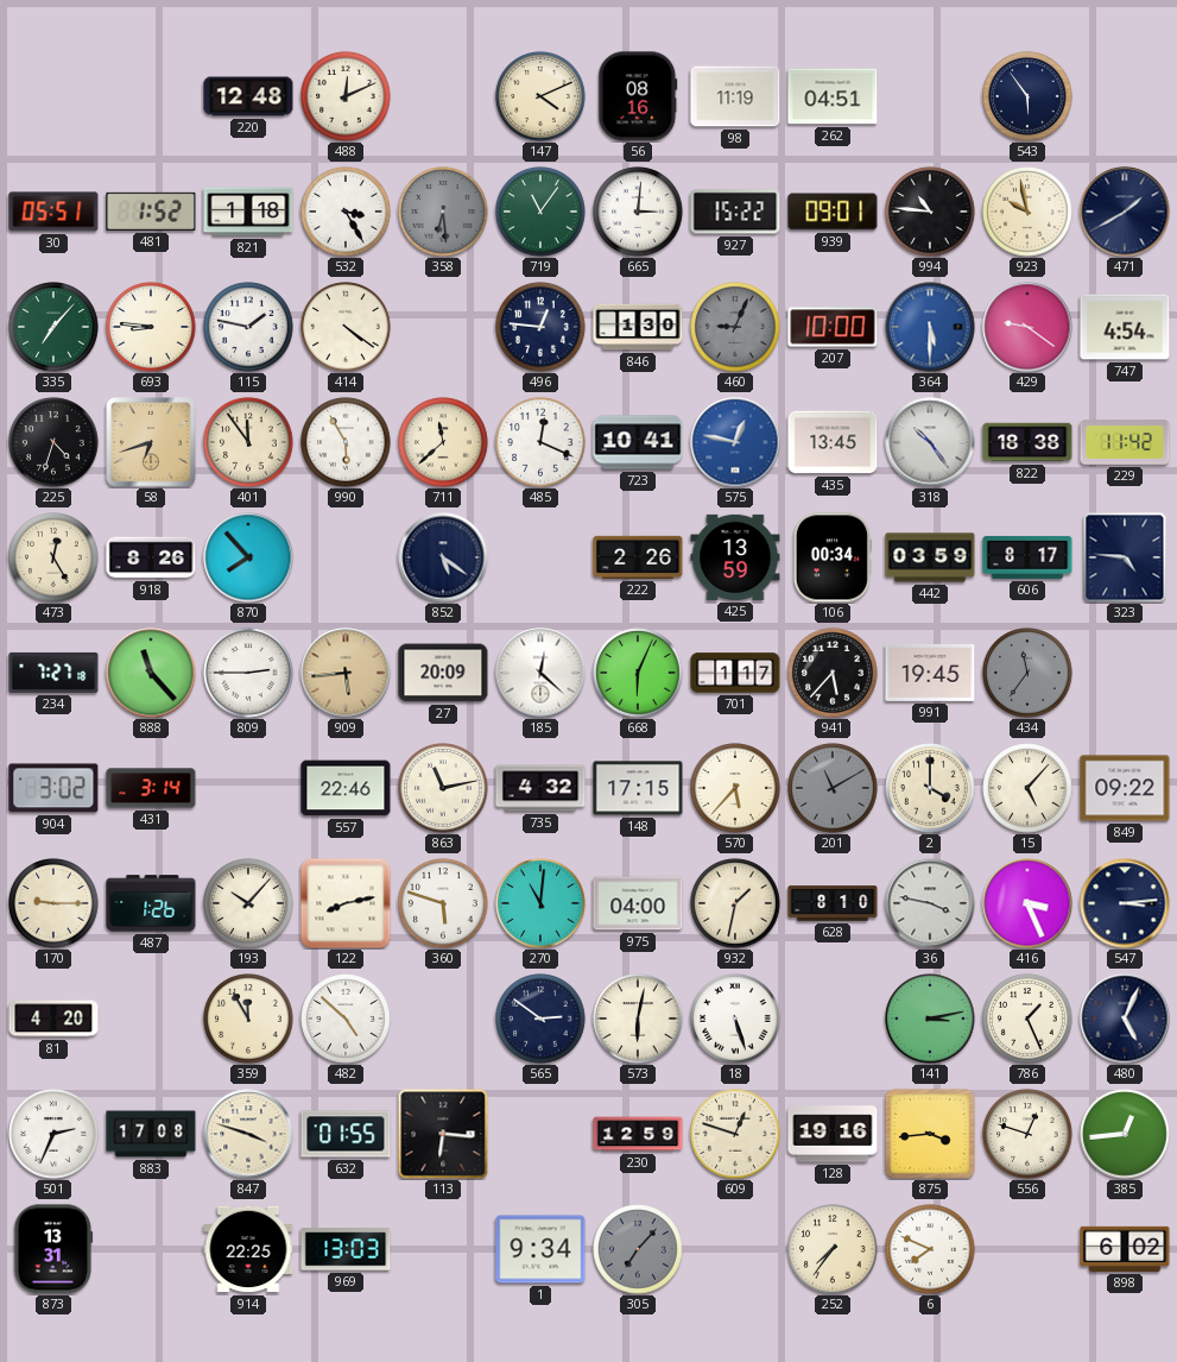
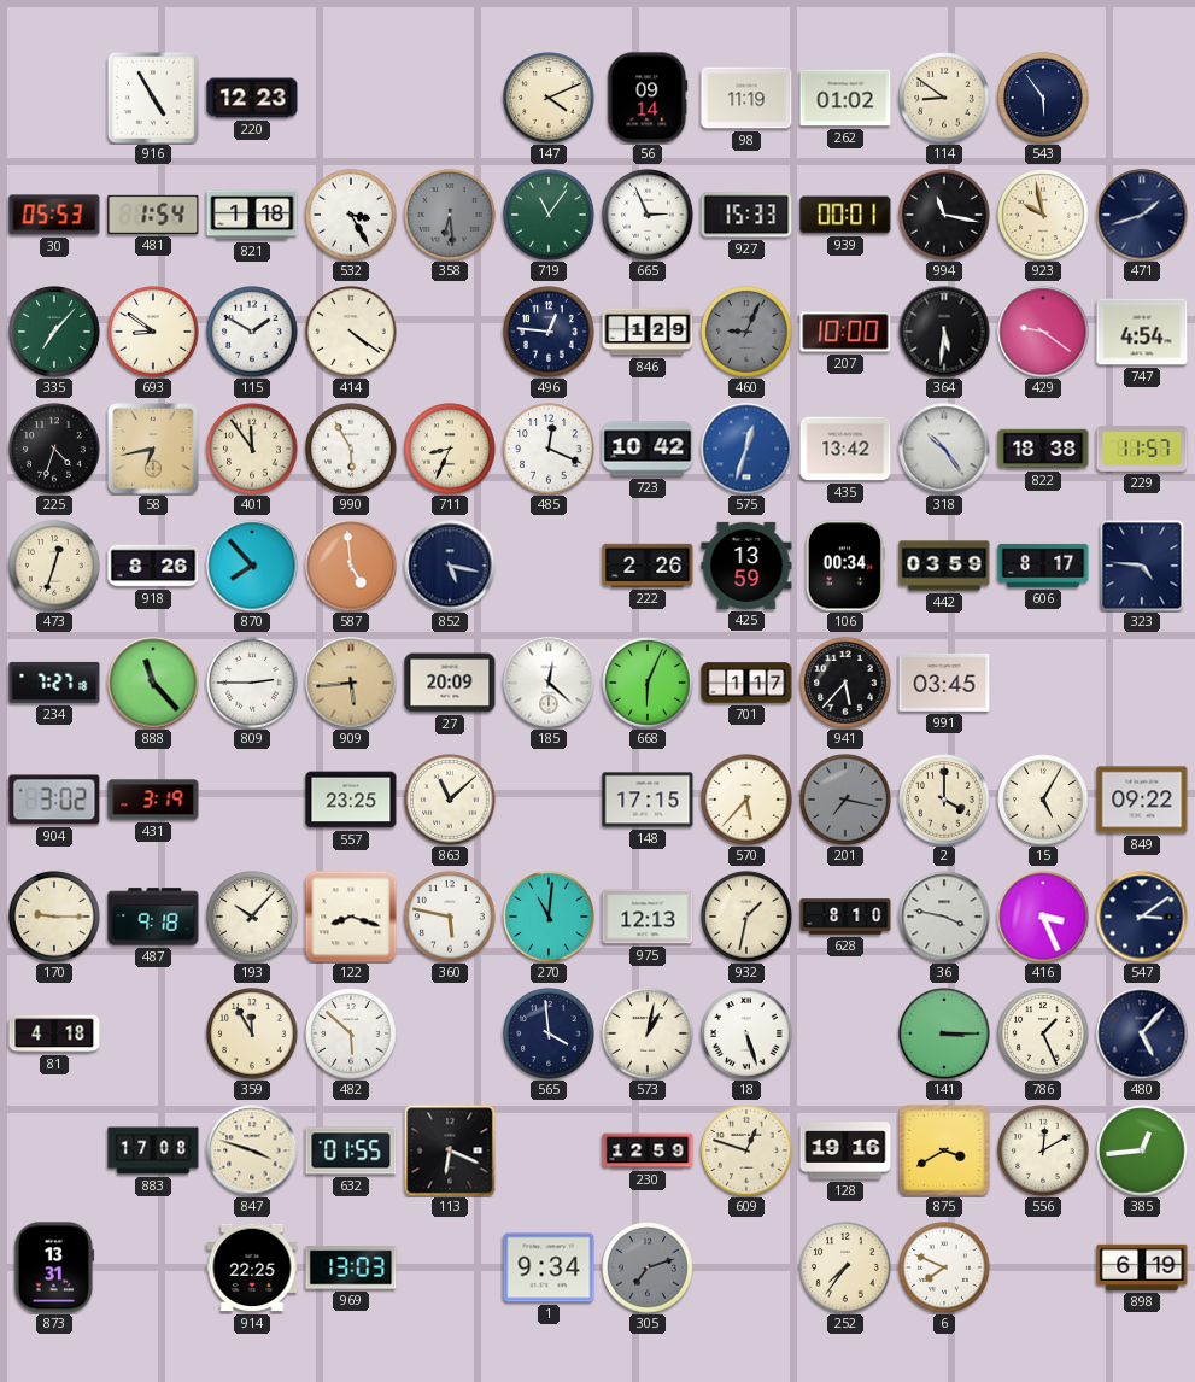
916: none -> 4:55
220: 12:48 -> 12:23
488: 12:11 -> none
56: 08:16 -> 09:14
262: 04:51 -> 01:02
114: none -> 8:51
30: 05:51 -> 05:53
481: 1:52 -> 1:54
665: 3:01 -> 2:56
927: 15:22 -> 15:33
939: 09:01 -> 00:01
994: 10:46 -> 11:17
471: 1:40 -> 1:42
693: 8:46 -> 8:51
115: 1:47 -> 1:50
846: 1:30 -> 1:29
364: 5:30 -> 5:31
364 dial: blue -> black
58: 6:42 -> 6:43
711: 11:38 -> 8:34
723: 10:41 -> 10:42
575: 12:47 -> 12:33
435: 13:45 -> 13:42
229: 11:42 -> 11:57
473: 12:25 -> 12:33
587: none -> 4:59
852: 5:21 -> 5:17
991: 19:45 -> 03:45
434: 11:36 -> none
431: 3:14 -> 3:19
557: 22:46 -> 23:25
863: 11:13 -> 11:08
735: 4:32 -> none
201: 11:10 -> 7:17
15: 5:07 -> 5:05
487: 1:26 -> 9:18
122: 8:13 -> 8:18
360: 5:48 -> 5:47
975: 04:00 -> 12:13
547: 3:14 -> 3:09
81: 4:20 -> 4:18
482: 4:52 -> 5:52
565: 2:51 -> 3:59
573: 6:02 -> 1:02
141: 3:13 -> 3:15
480: 5:04 -> 5:07
501: 2:34 -> none
113: 6:16 -> 6:19
875: 3:44 -> 3:40
556: 12:48 -> 12:10
305: 7:07 -> 7:12
898: 6:02 -> 6:19
